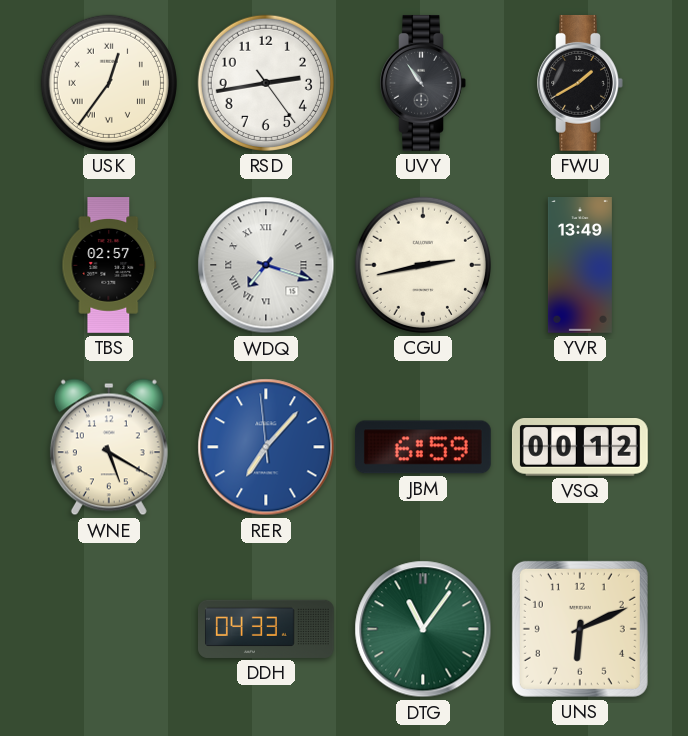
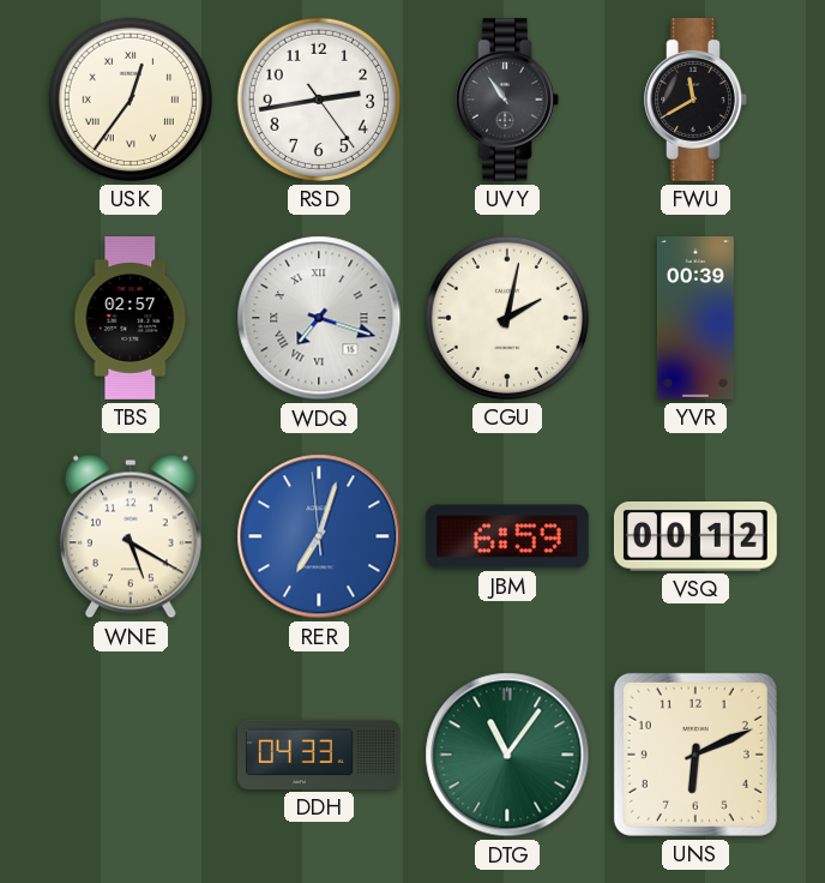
FWU: 1:40 -> 11:40
CGU: 2:43 -> 2:02
YVR: 13:49 -> 00:39
RER: 7:06 -> 7:02
